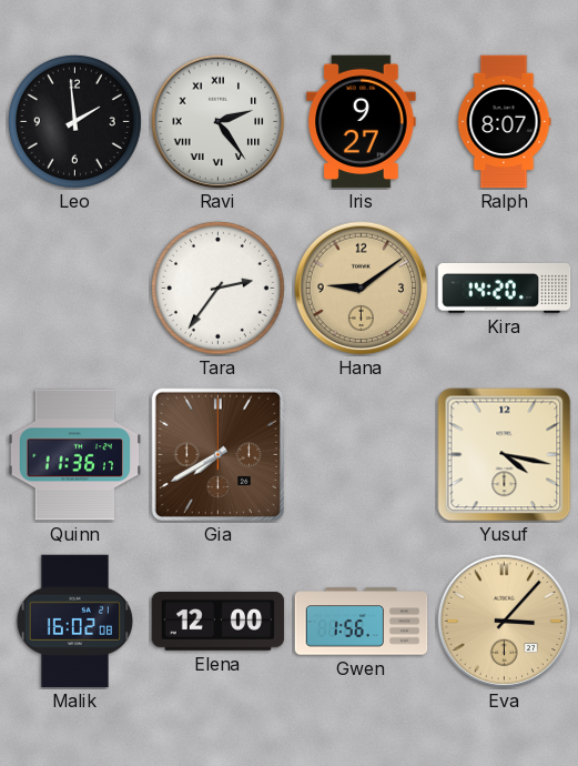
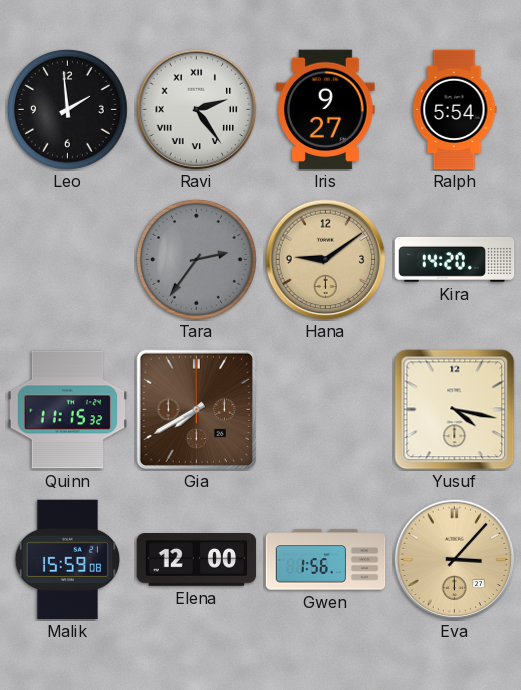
Ralph: 8:07 -> 5:54
Tara dial: white -> grey
Quinn: 11:36 -> 11:15
Malik: 16:02 -> 15:59
